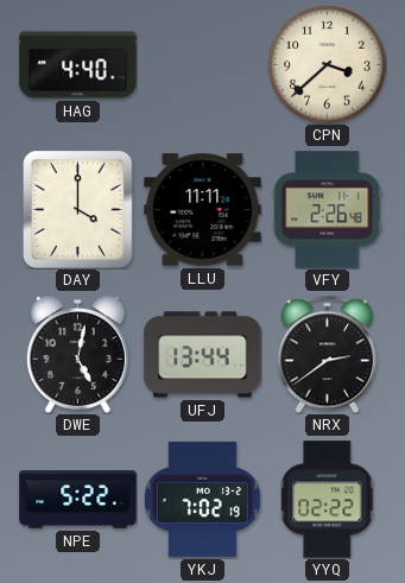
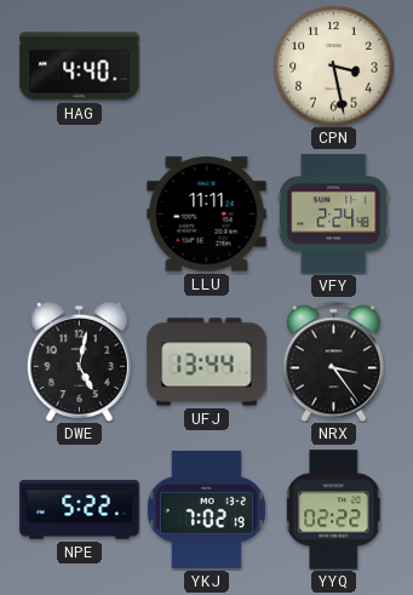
CPN: 3:38 -> 3:28
DAY: 4:00 -> none
VFY: 2:26 -> 2:24
NRX: 2:39 -> 3:24
